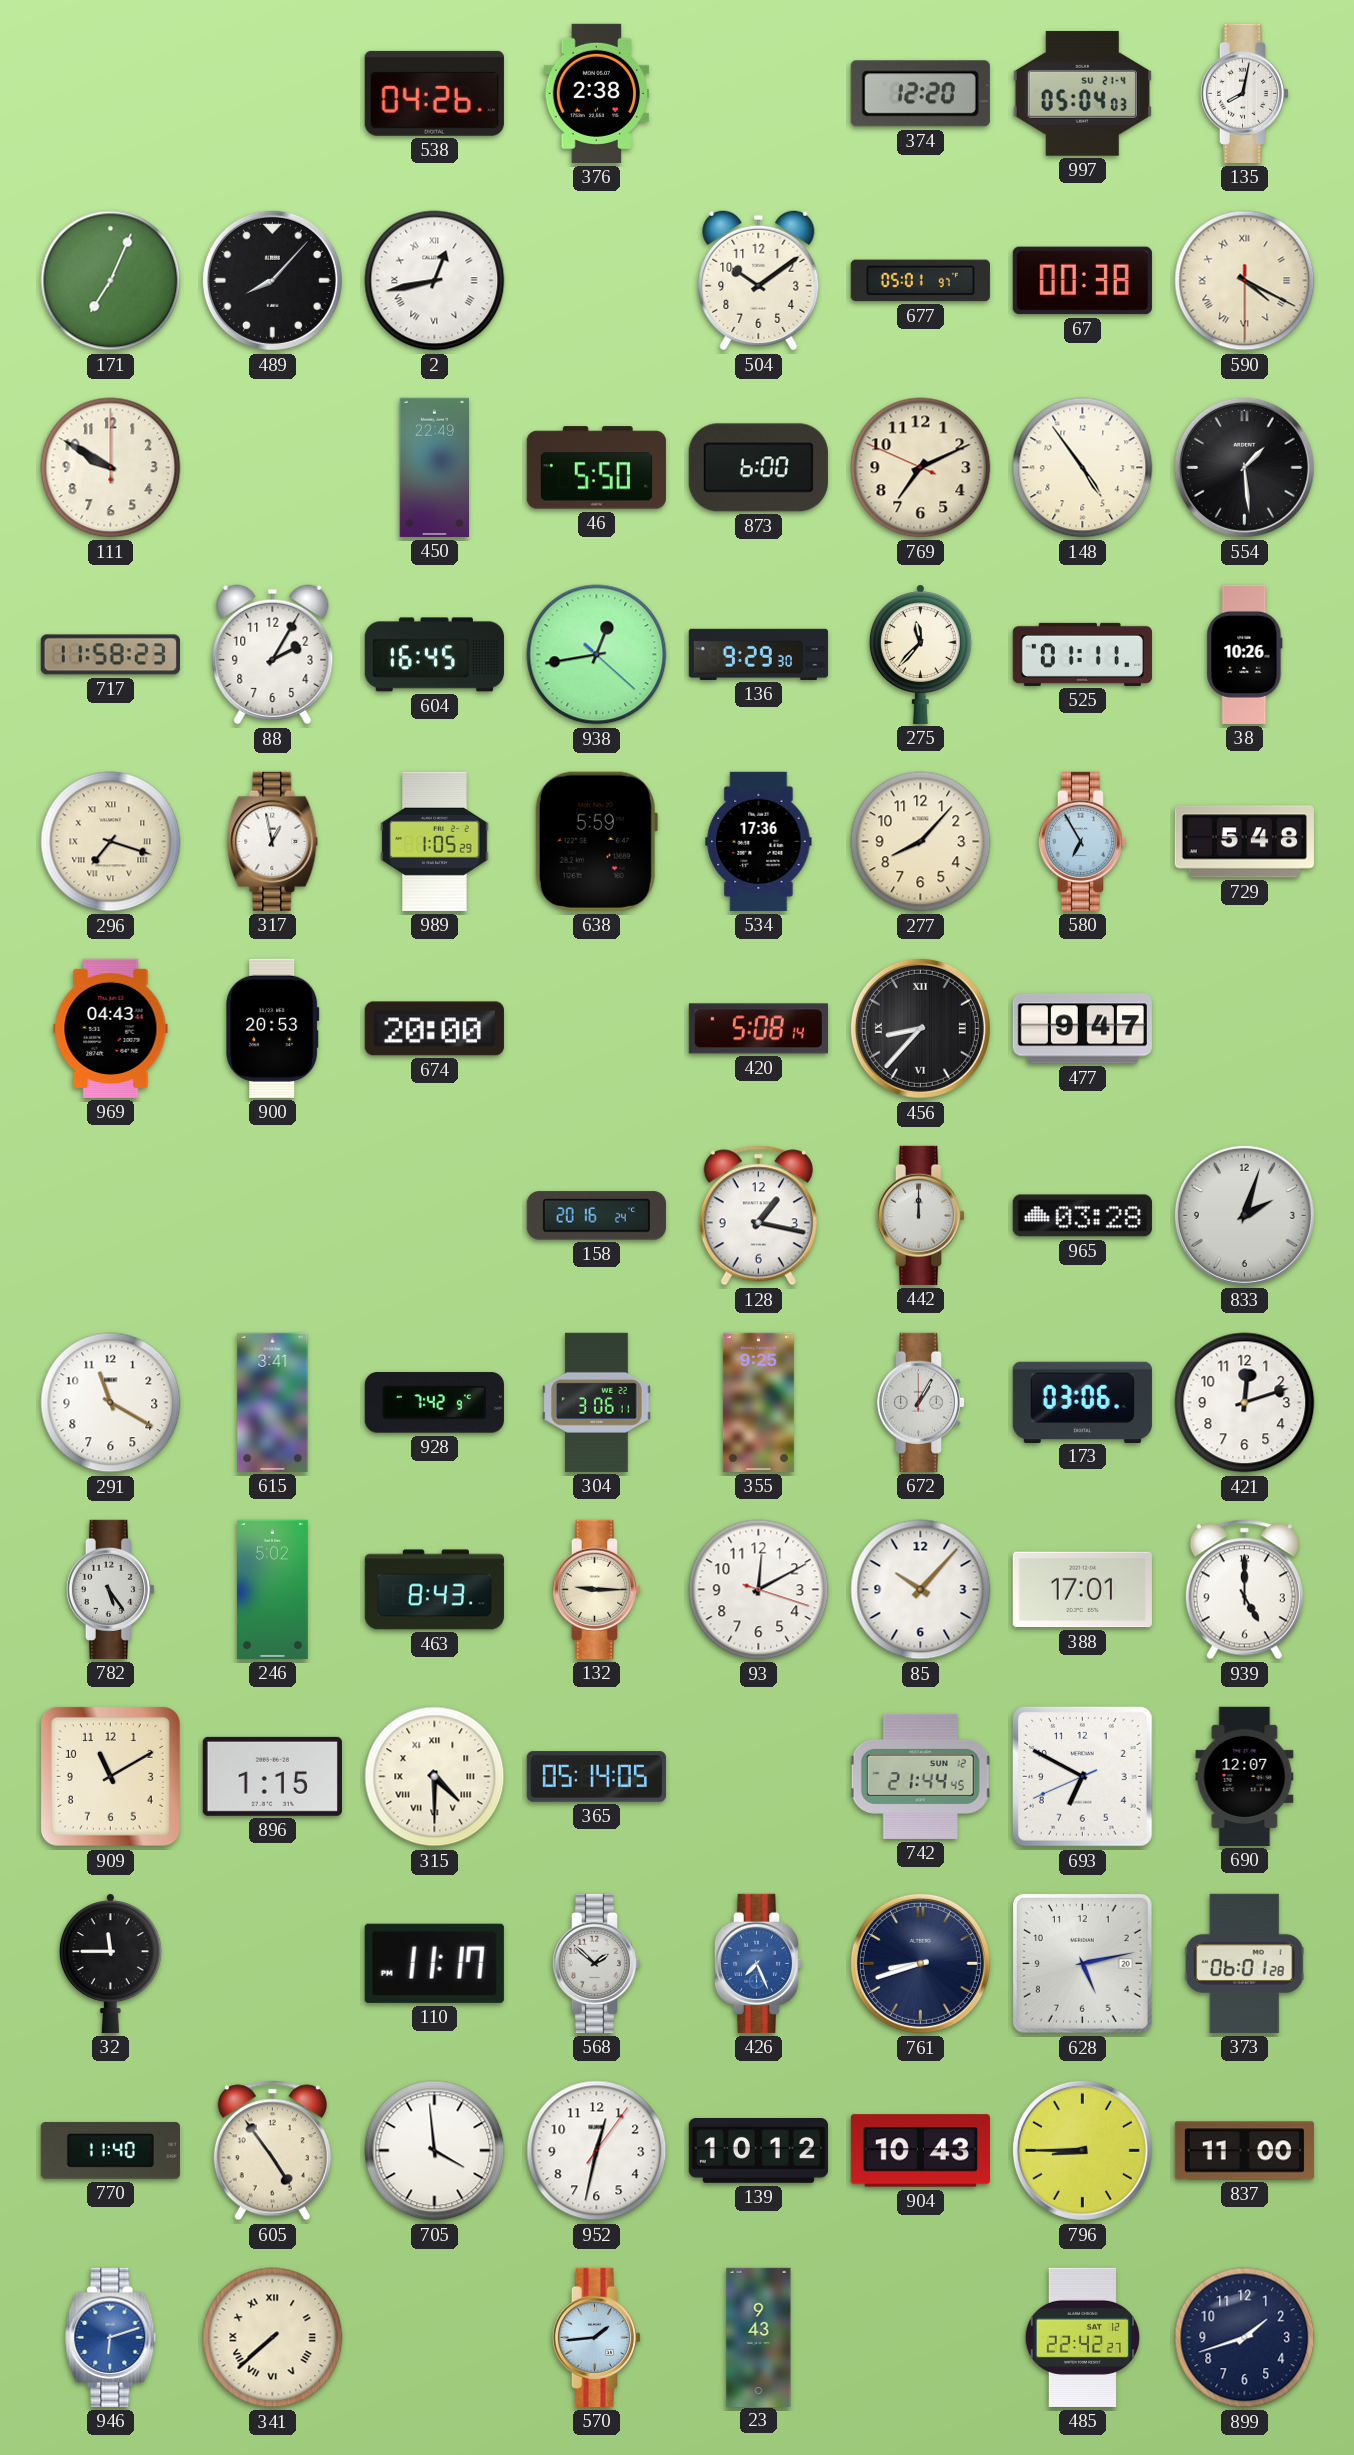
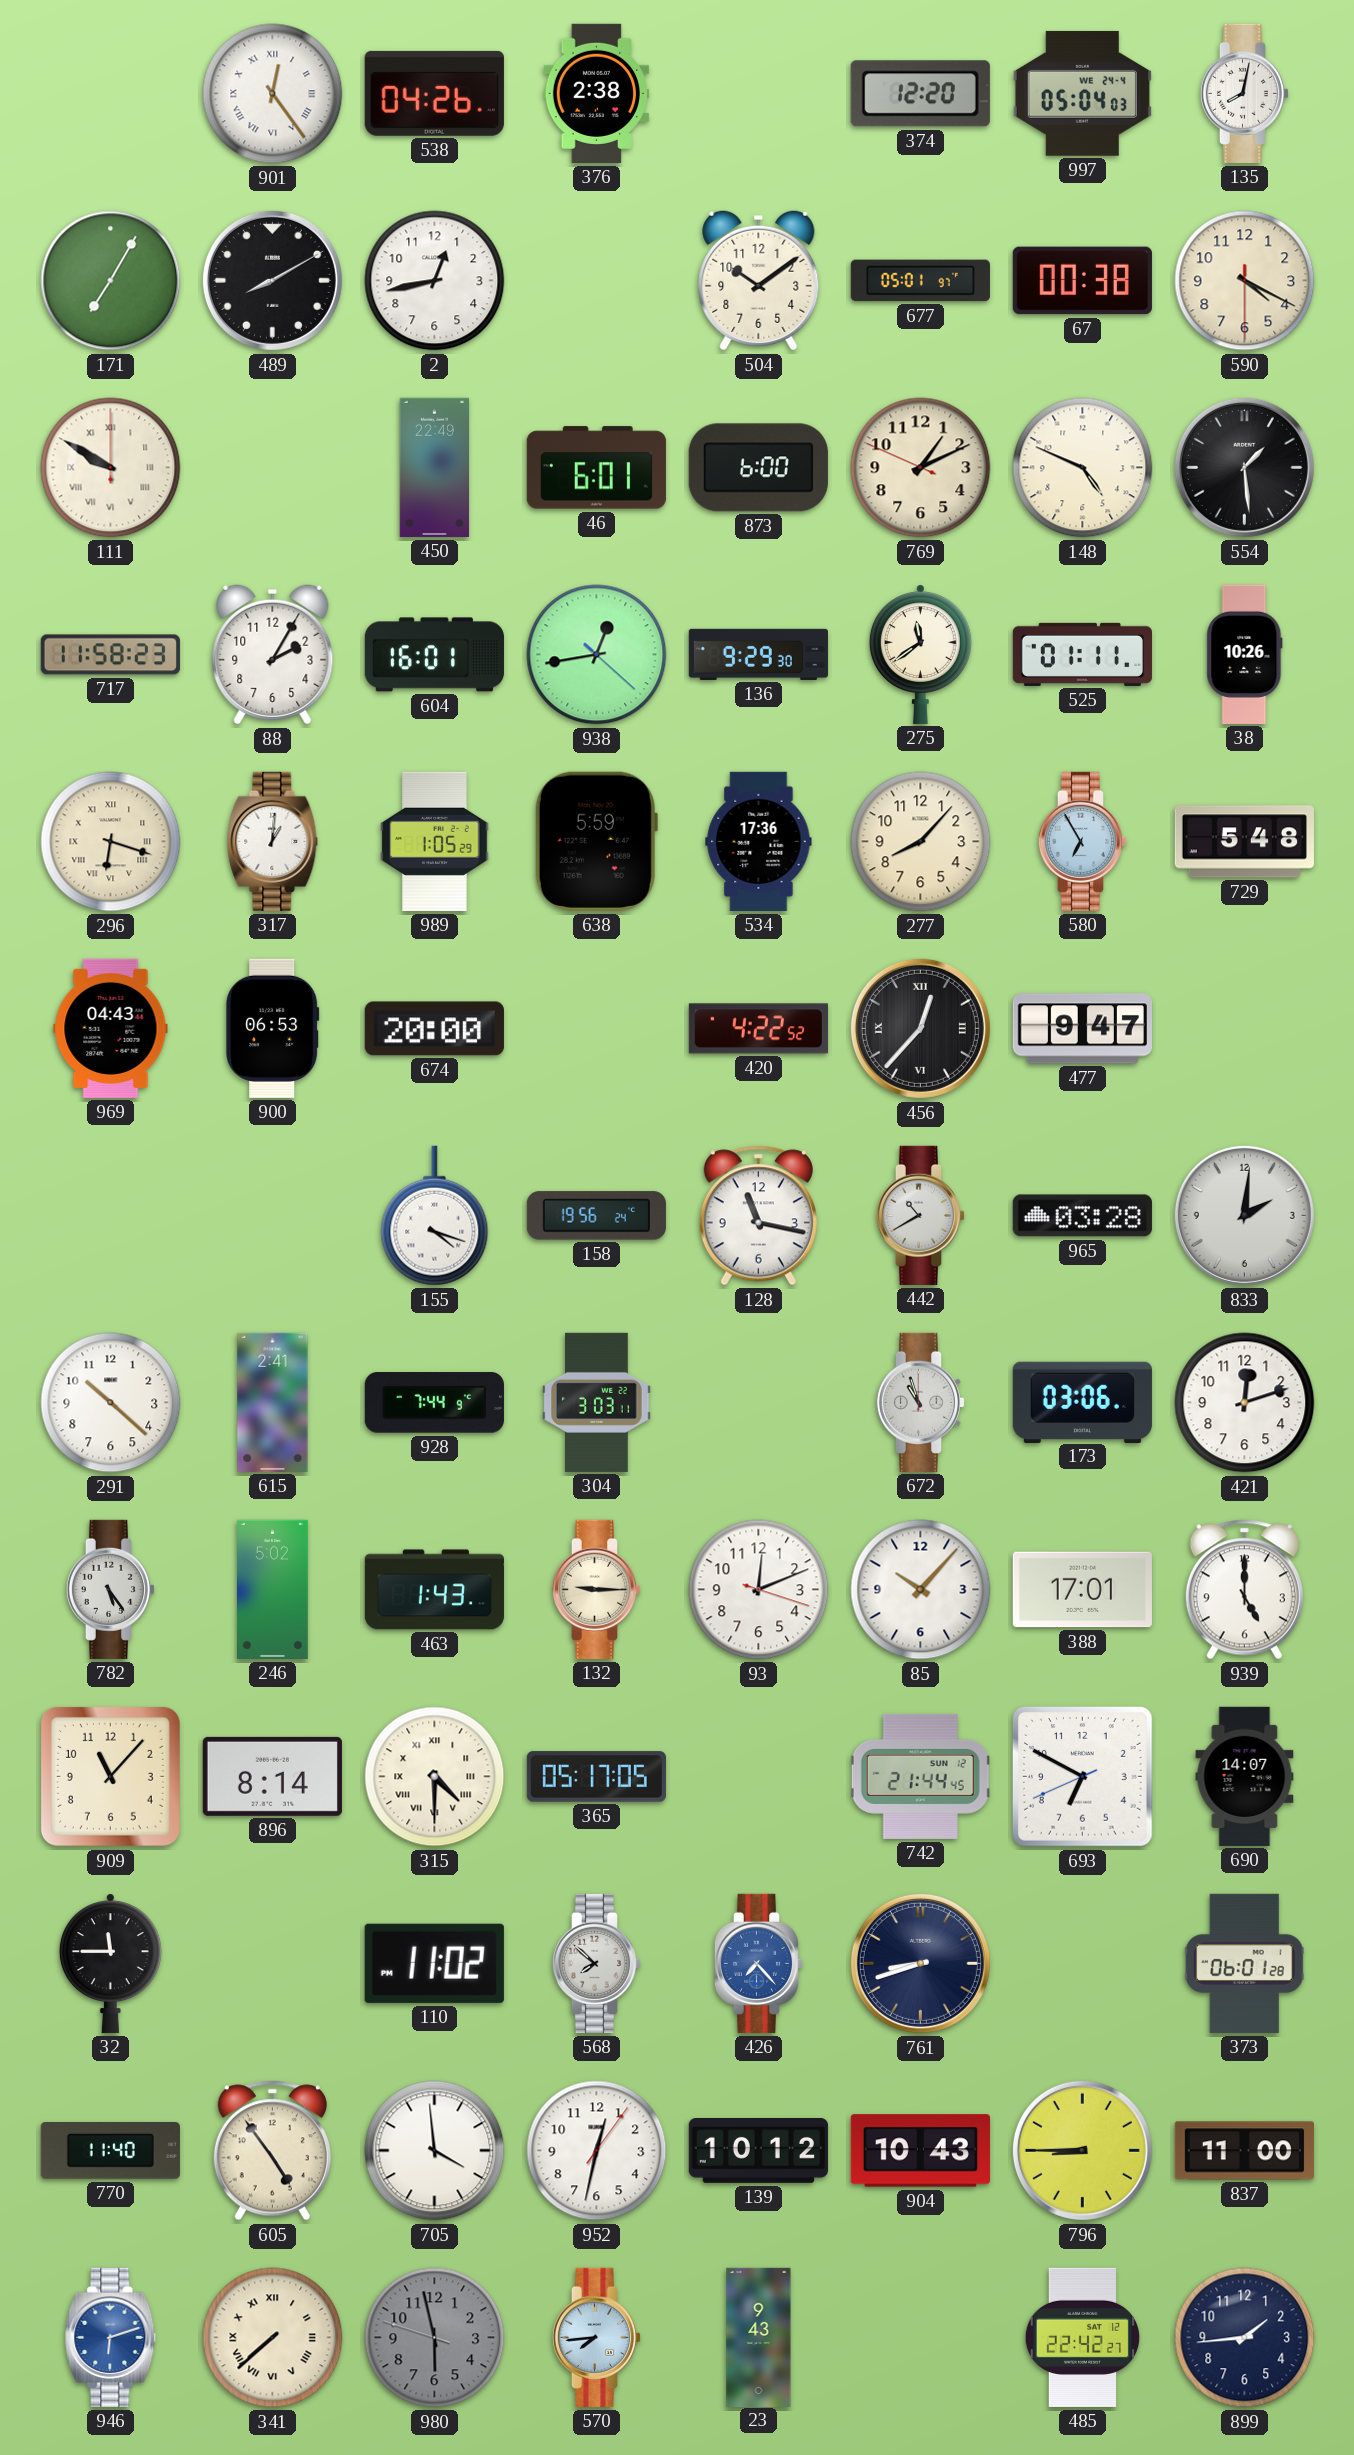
901: none -> 12:24
997 date: SU 21-4 -> WE 24-4
171: 7:04 -> 7:05
489: 8:07 -> 8:10
2 numerals: Roman -> Arabic
590 numerals: Roman -> Arabic
111 numerals: Arabic -> Roman
46: 5:50 -> 6:01
769: 7:10 -> 1:10
148: 4:54 -> 4:49
604: 16:45 -> 16:01
275: 11:37 -> 11:39
296: 7:18 -> 6:18
317: 12:58 -> 1:01
900: 20:53 -> 06:53
420: 5:08 -> 4:22
456: 8:37 -> 12:37
155: none -> 4:18
158: 20:16 -> 19:56
128: 1:17 -> 11:17
442: 12:00 -> 10:40
833: 2:03 -> 2:01
291: 11:20 -> 10:22
615: 3:41 -> 2:41
928: 7:42 -> 7:44
304: 3:06 -> 3:03
355: 9:25 -> none
672: 1:05 -> 10:57
463: 8:43 -> 1:43
93: 12:10 -> 12:11
909: 11:10 -> 11:07
896: 1:15 -> 8:14
365: 05:14 -> 05:17
690: 12:07 -> 14:07
110: 11:17 -> 11:02
568: 1:52 -> 7:52
426: 7:26 -> 7:23
628: 5:13 -> none
980: none -> 5:57
570: 1:44 -> 7:44
899: 1:42 -> 1:44
